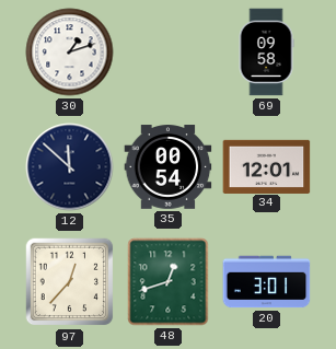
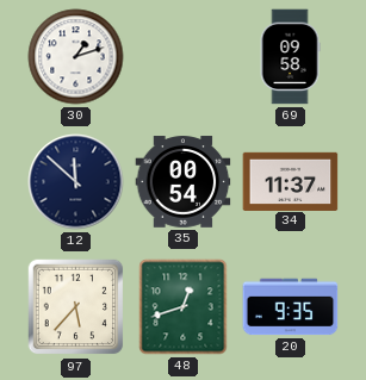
34: 12:01 -> 11:37
97: 12:37 -> 5:37
20: 3:01 -> 9:35
